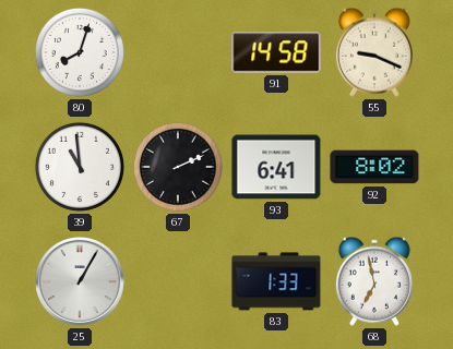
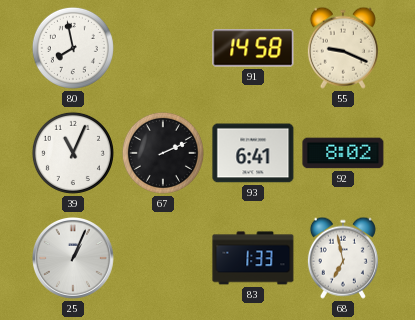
80: 8:03 -> 7:58
39: 10:59 -> 11:04
25: 1:05 -> 1:04
